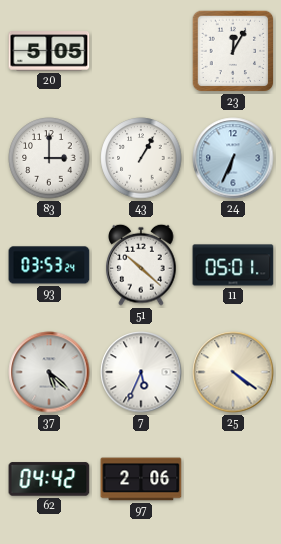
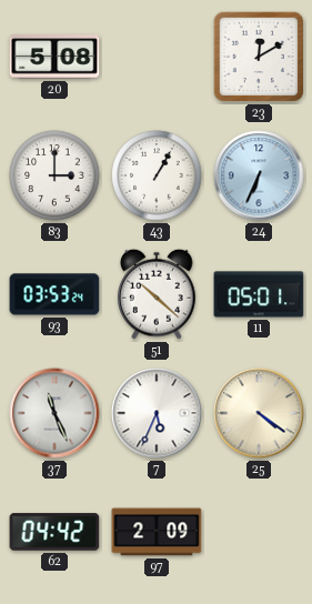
20: 5:05 -> 5:08
23: 12:05 -> 12:10
37: 5:22 -> 11:26
97: 2:06 -> 2:09
